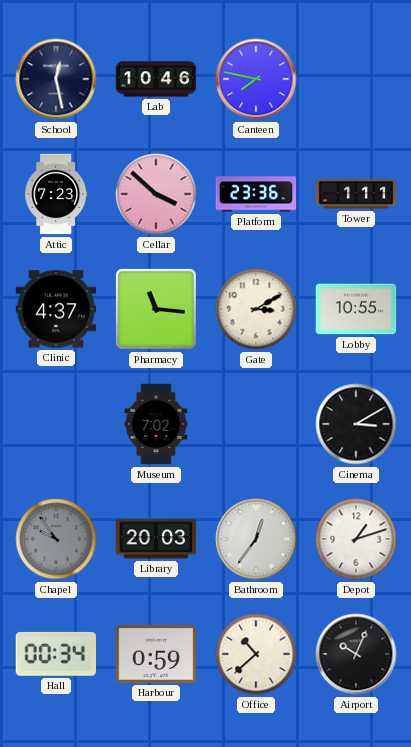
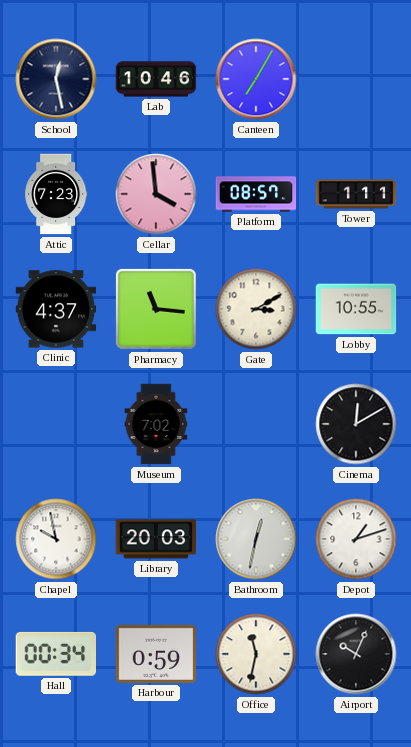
Canteen: 7:47 -> 7:05
Cellar: 3:52 -> 3:59
Platform: 23:36 -> 08:57
Cinema: 3:10 -> 12:10
Chapel: 9:54 -> 9:58
Chapel dial: grey -> white
Bathroom: 12:36 -> 12:32
Office: 10:38 -> 11:32
